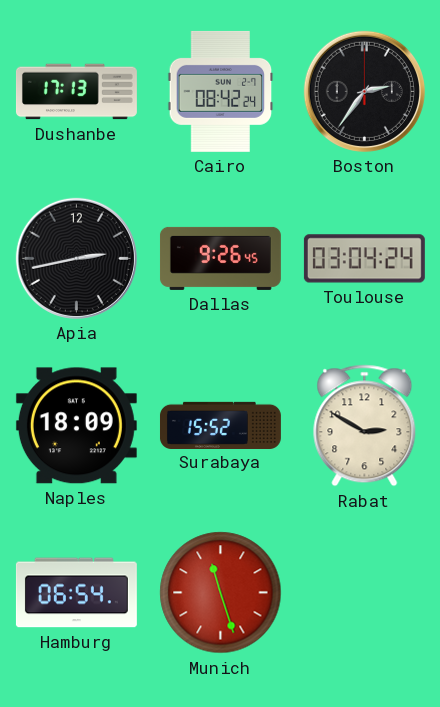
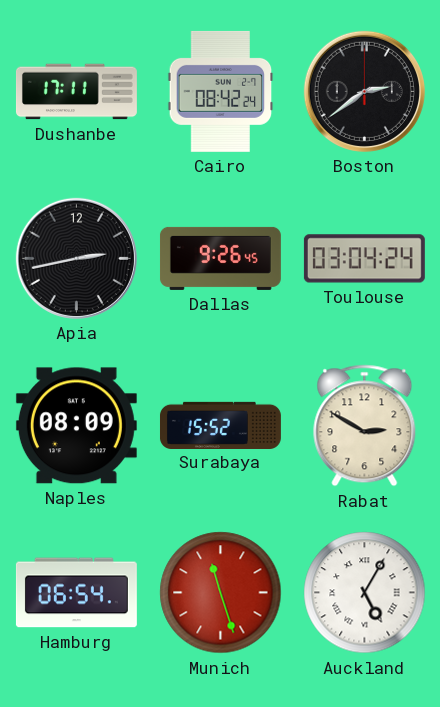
Dushanbe: 17:13 -> 17:11
Boston: 2:36 -> 2:39
Naples: 18:09 -> 08:09
Auckland: none -> 5:05
